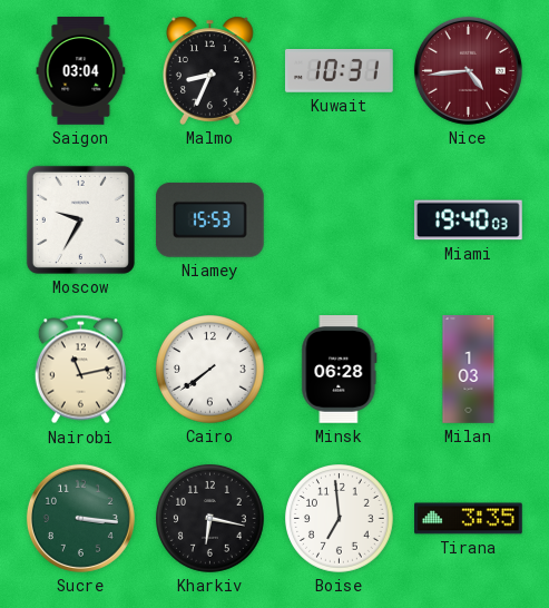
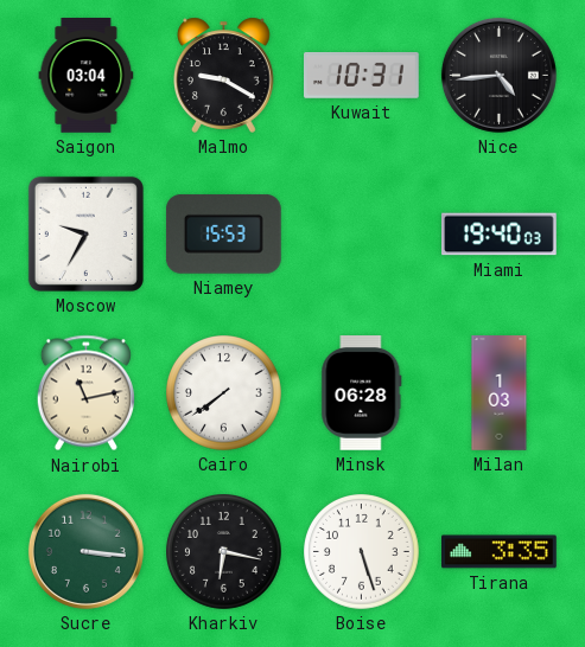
Malmo: 8:34 -> 9:20
Nice dial: burgundy -> black
Boise: 6:59 -> 5:27
